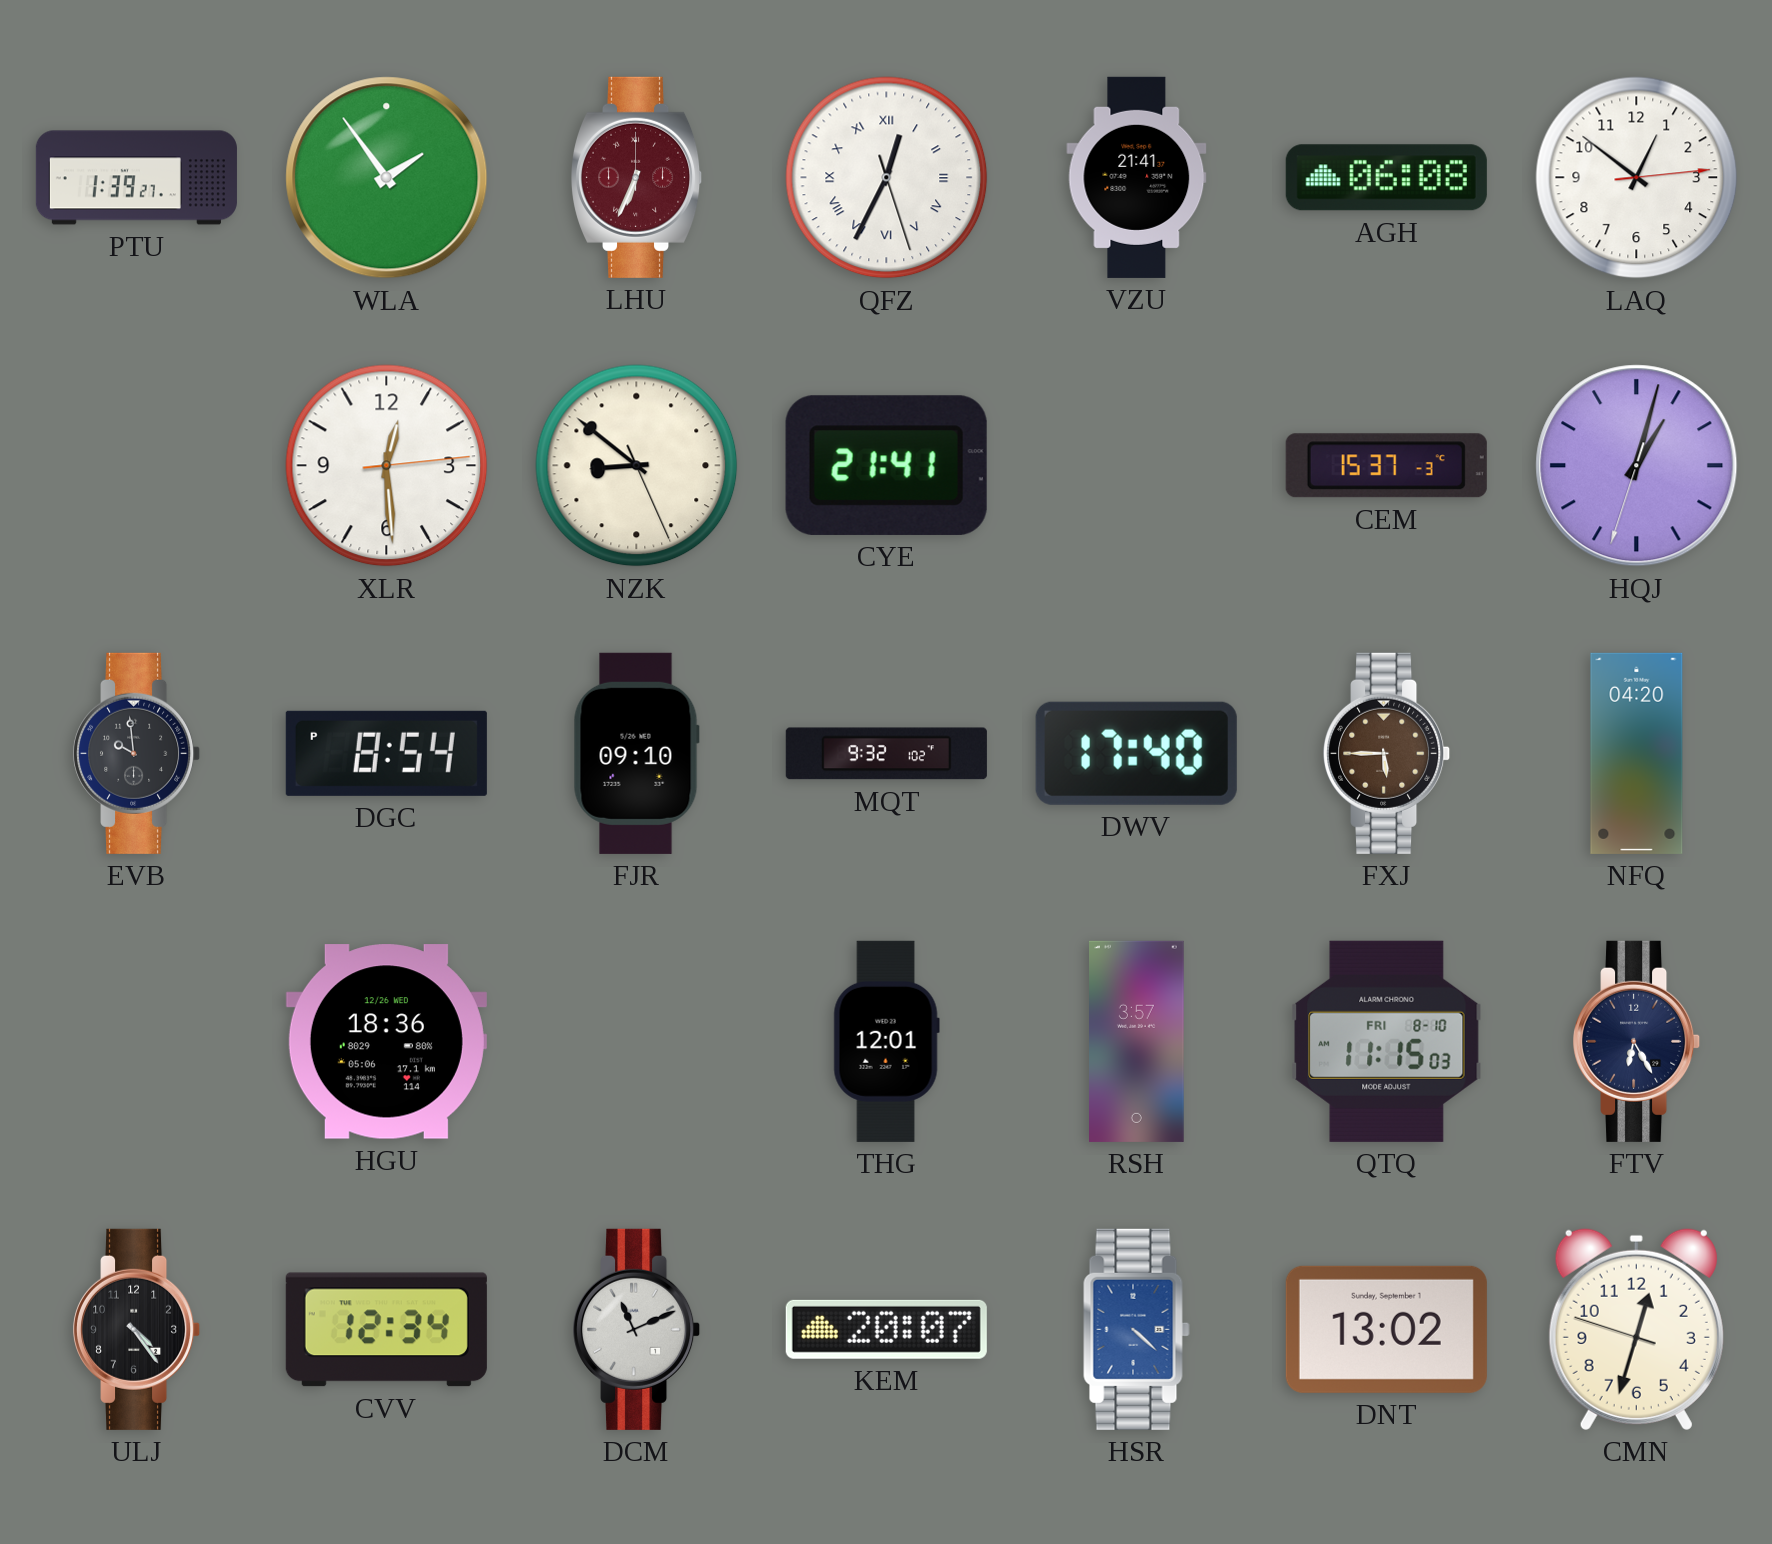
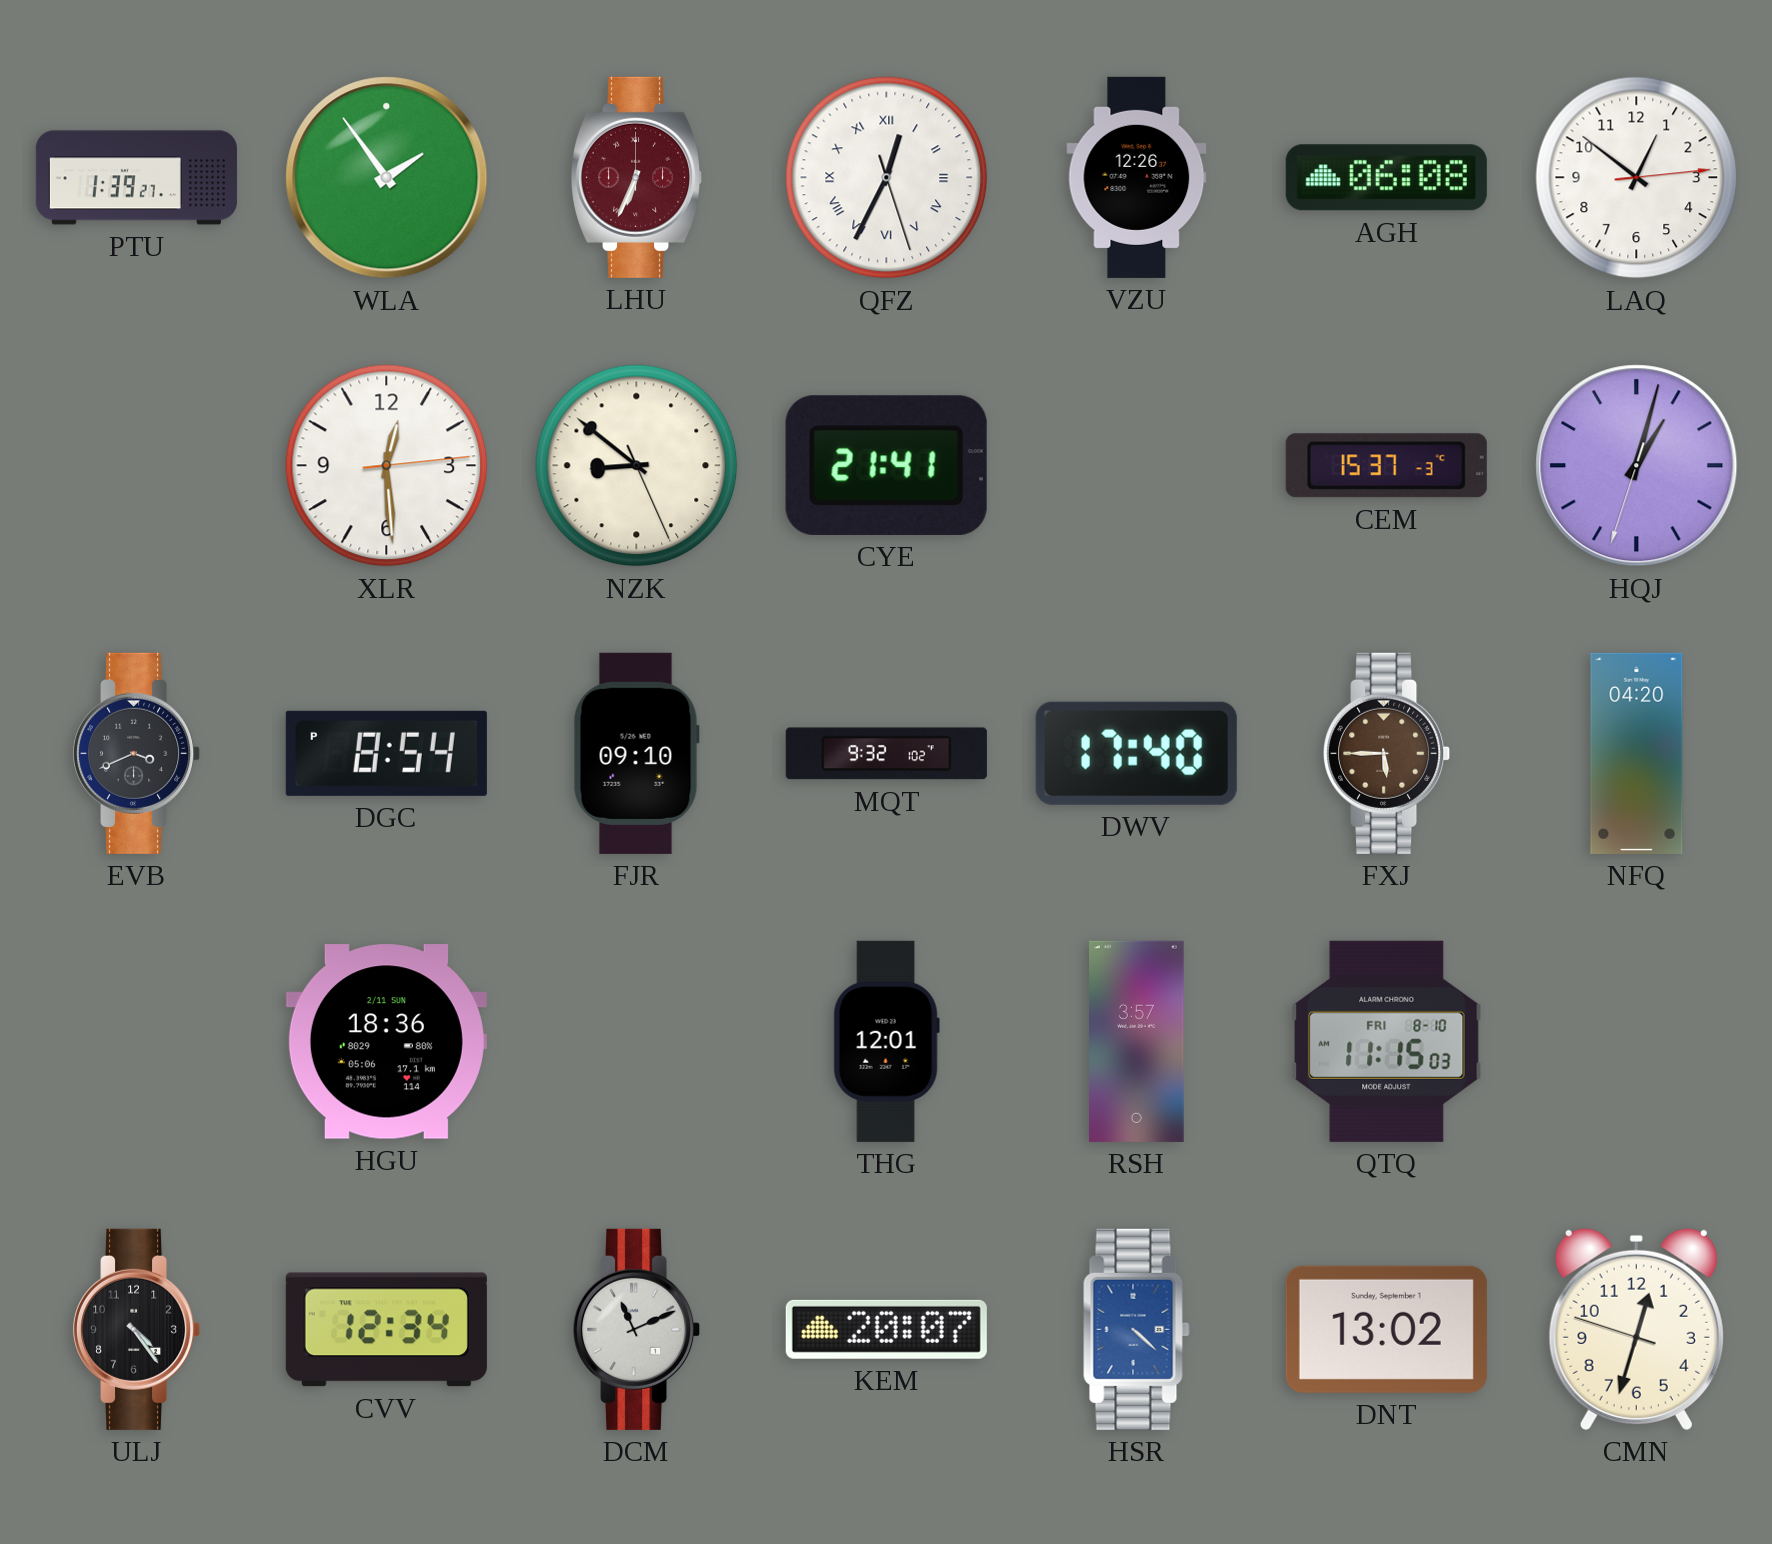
VZU: 21:41 -> 12:26
EVB: 9:59 -> 3:41
HGU date: 12/26 WED -> 2/11 SUN
FTV: 6:25 -> none
